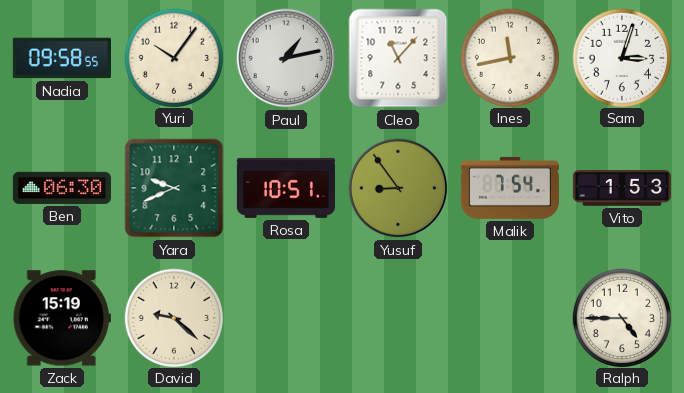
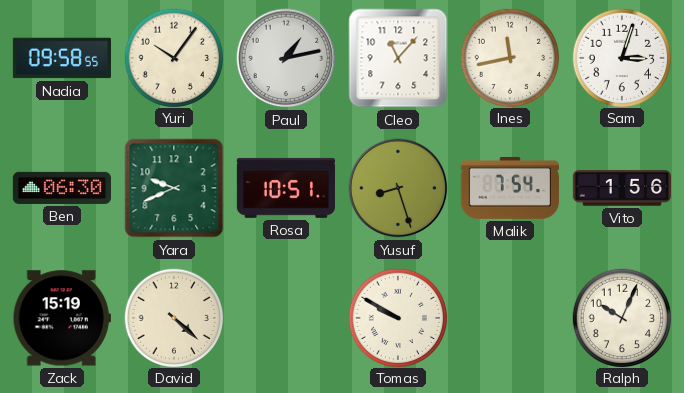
Yusuf: 8:54 -> 8:27
Vito: 1:53 -> 1:56
David: 9:22 -> 4:22
Tomas: none -> 9:50
Ralph: 4:45 -> 10:04
